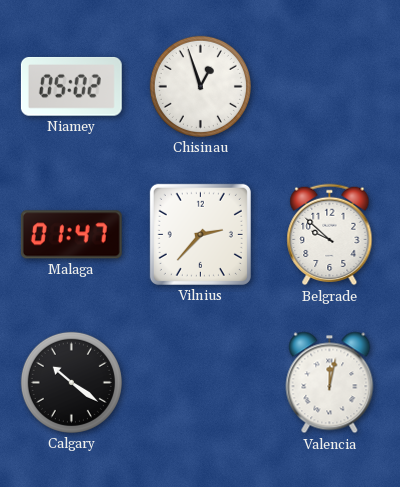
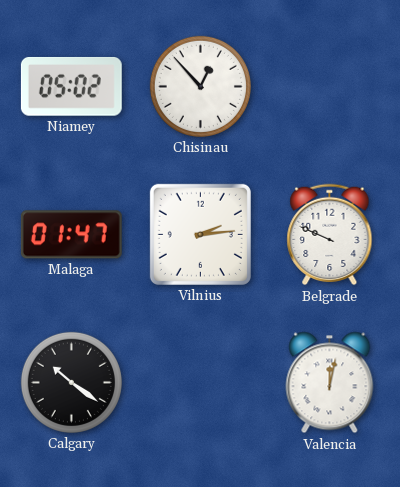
Chisinau: 12:57 -> 12:53
Vilnius: 2:37 -> 2:14
Belgrade: 9:52 -> 9:49
